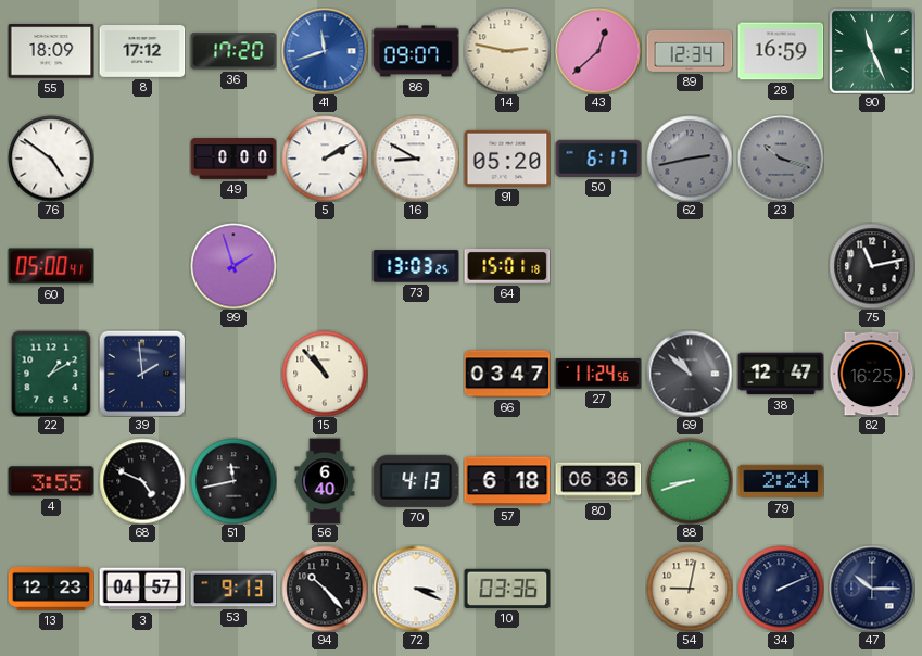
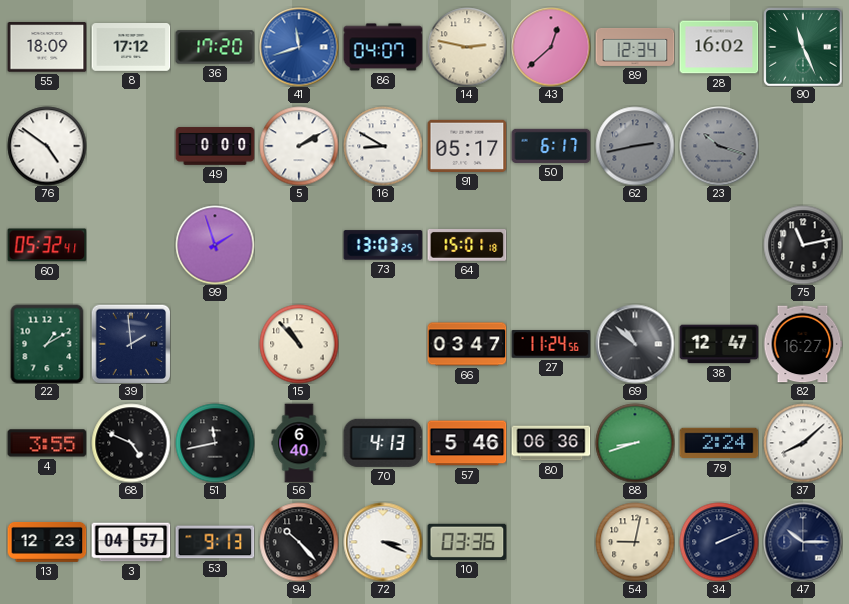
86: 09:07 -> 04:07
28: 16:59 -> 16:02
91: 05:20 -> 05:17
60: 05:00 -> 05:32
82: 16:25 -> 16:27
57: 6:18 -> 5:46
37: none -> 8:08
